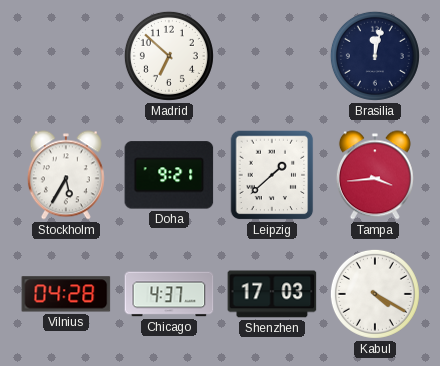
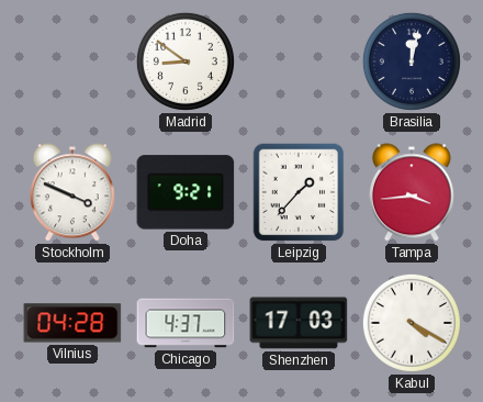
Madrid: 6:52 -> 8:51
Stockholm: 5:35 -> 3:49
Leipzig: 1:38 -> 1:37
